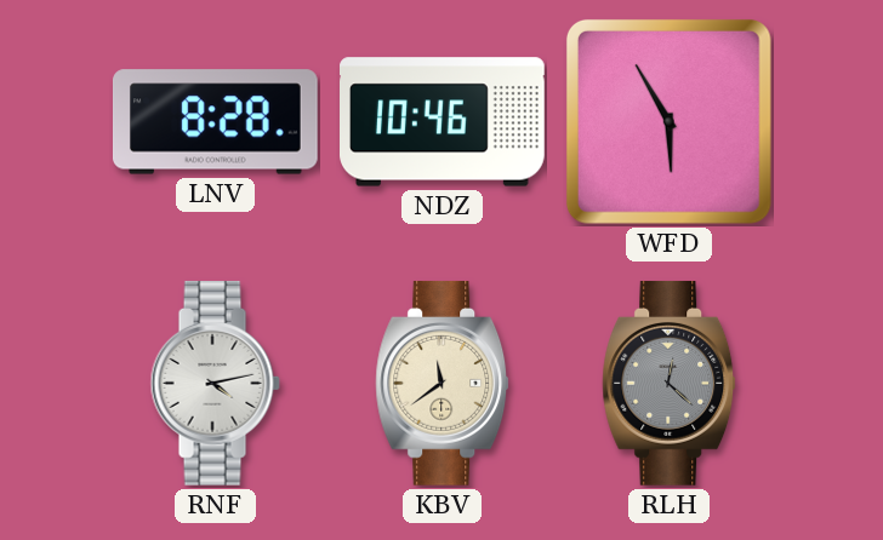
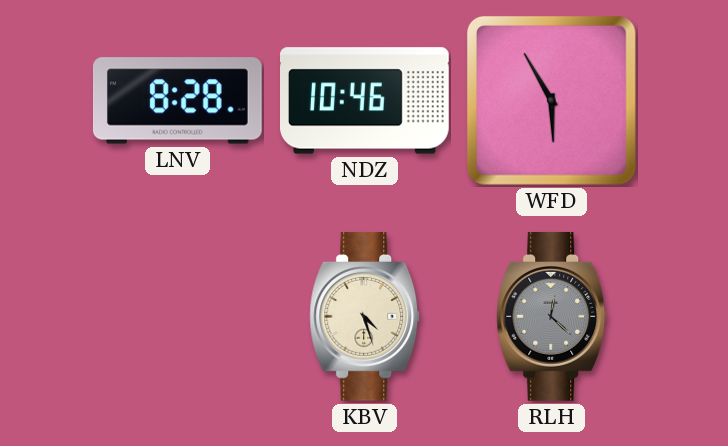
RNF: 4:13 -> none
KBV: 11:39 -> 4:27
